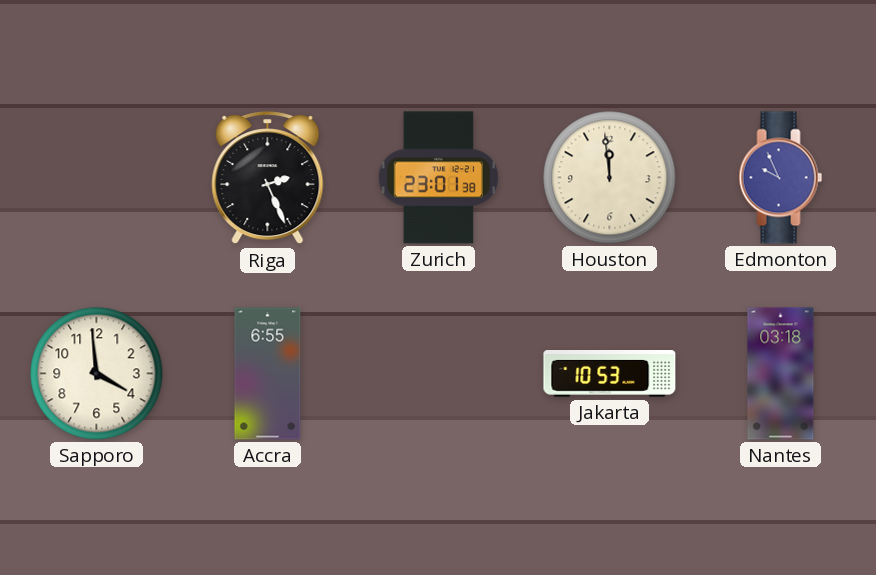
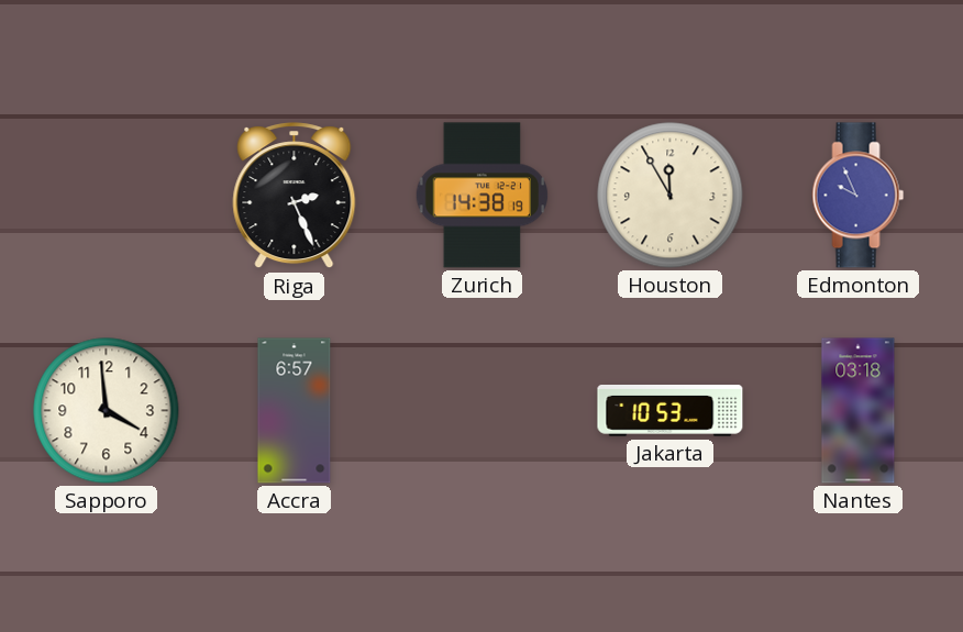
Zurich: 23:01 -> 14:38
Houston: 11:59 -> 11:55
Accra: 6:55 -> 6:57
